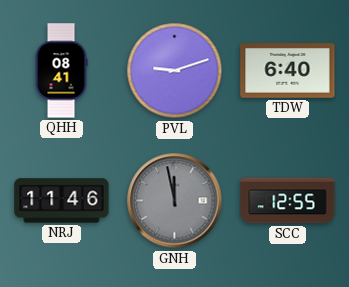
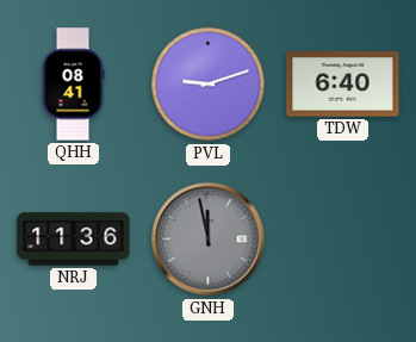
NRJ: 11:46 -> 11:36
SCC: 12:55 -> none
